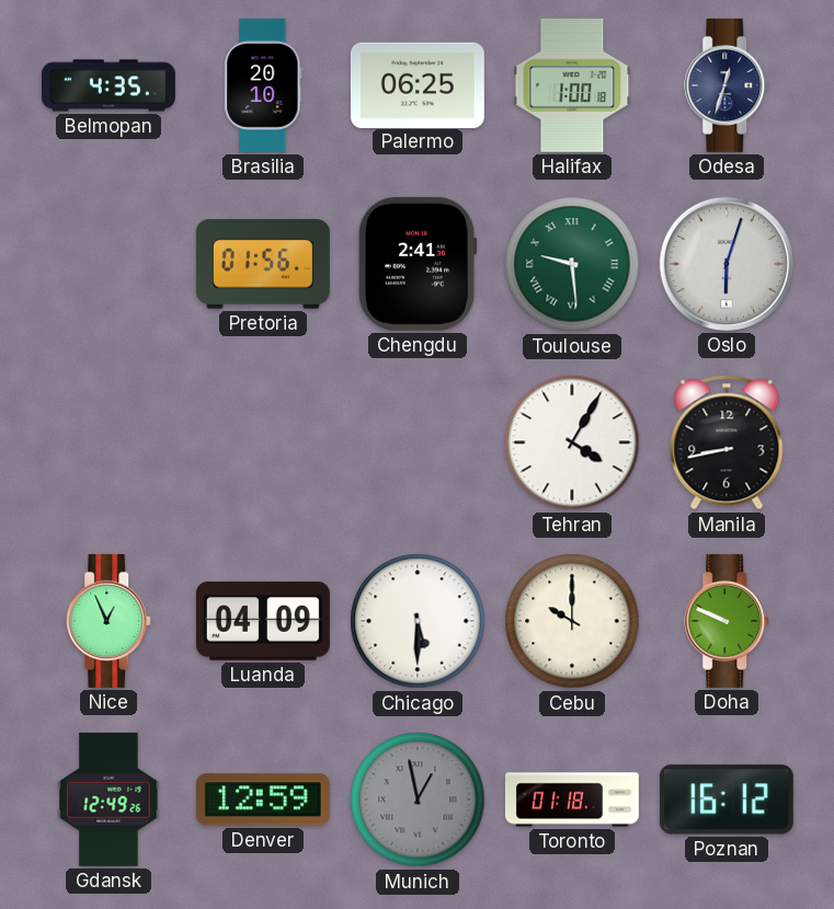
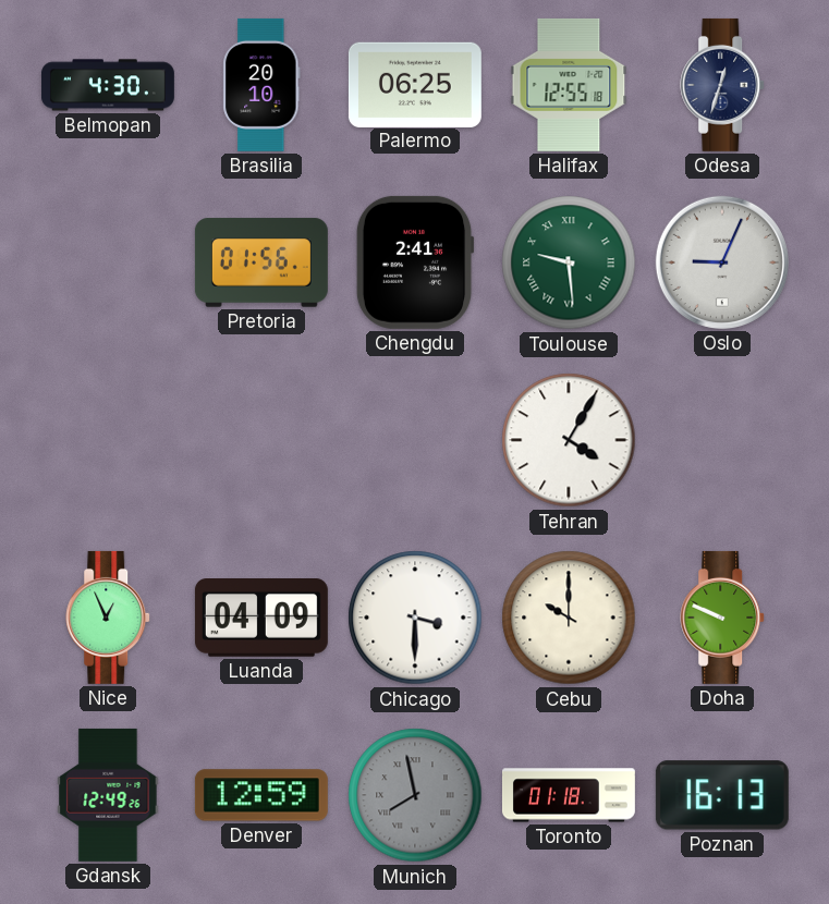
Belmopan: 4:35 -> 4:30
Halifax: 1:00 -> 12:55
Oslo: 6:03 -> 9:04
Manila: 8:43 -> none
Chicago: 5:30 -> 3:30
Munich: 12:58 -> 7:58
Poznan: 16:12 -> 16:13
